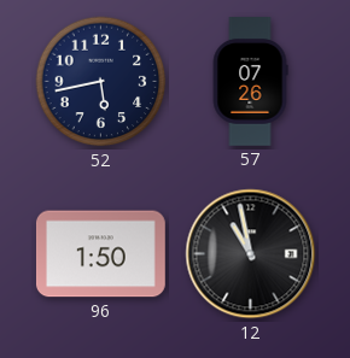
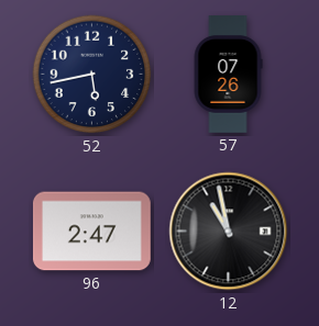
96: 1:50 -> 2:47
